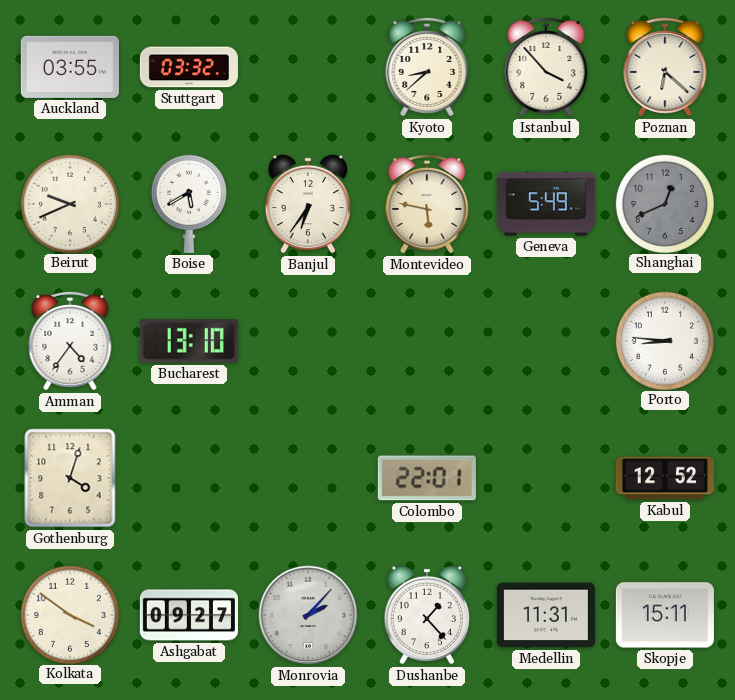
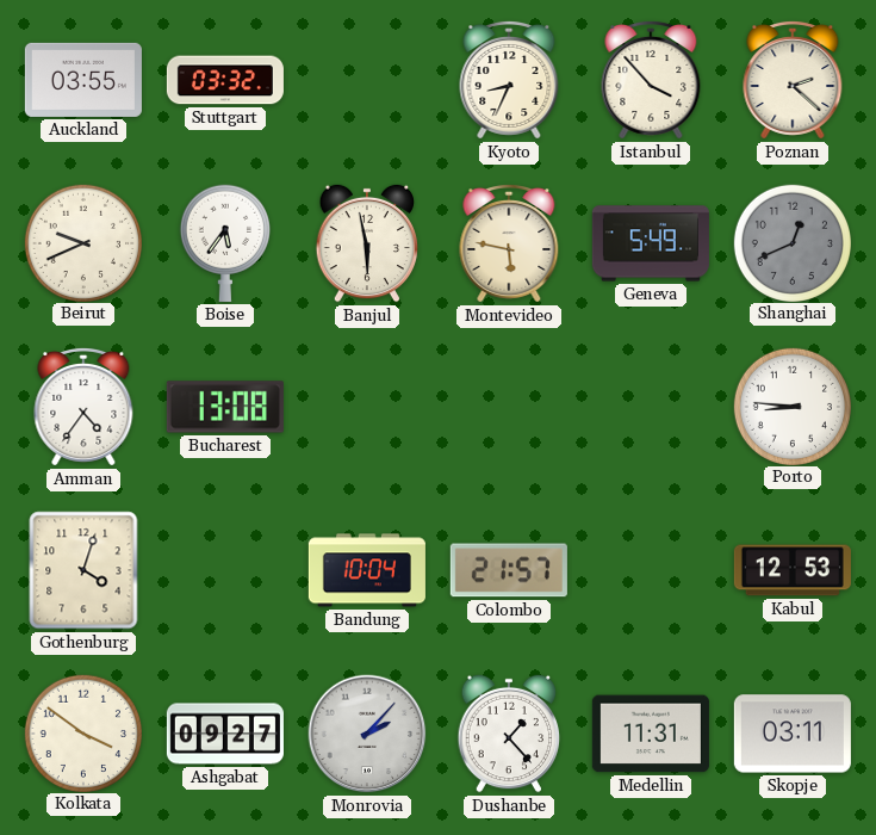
Kyoto: 8:38 -> 8:34
Poznan: 6:22 -> 2:22
Boise: 5:40 -> 5:36
Banjul: 6:36 -> 5:58
Bucharest: 13:10 -> 13:08
Bandung: none -> 10:04
Colombo: 22:01 -> 21:57
Kabul: 12:52 -> 12:53
Skopje: 15:11 -> 03:11
